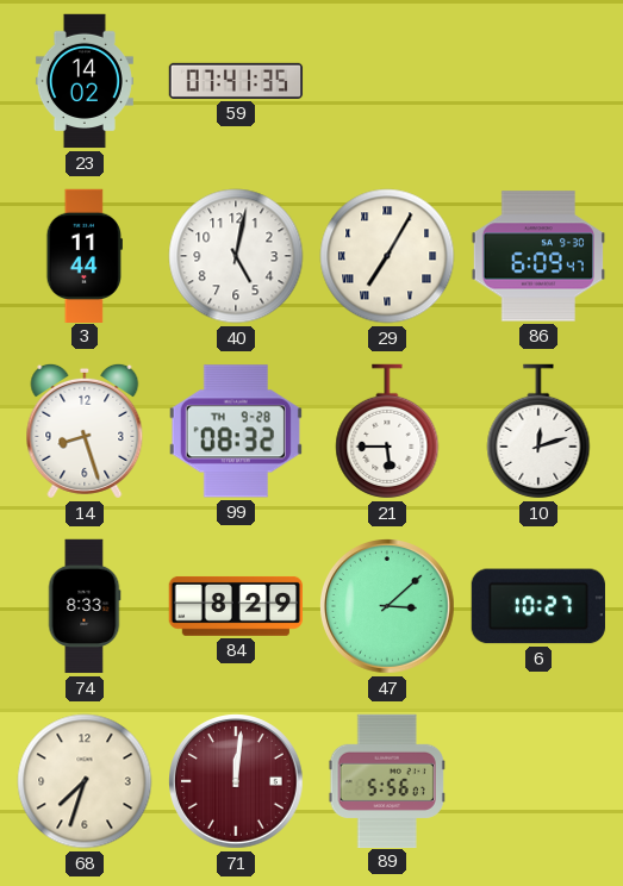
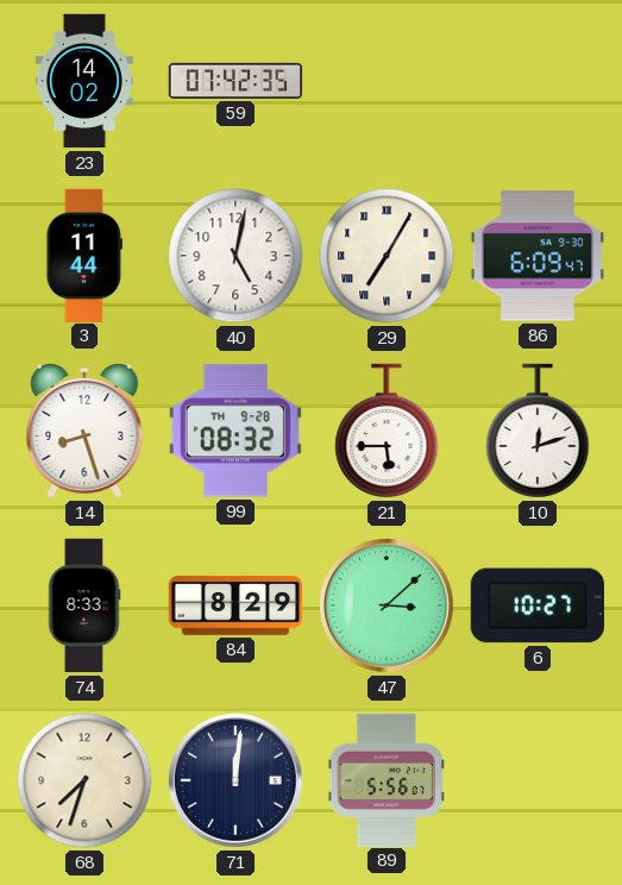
59: 07:41 -> 07:42
71 dial: burgundy -> navy
